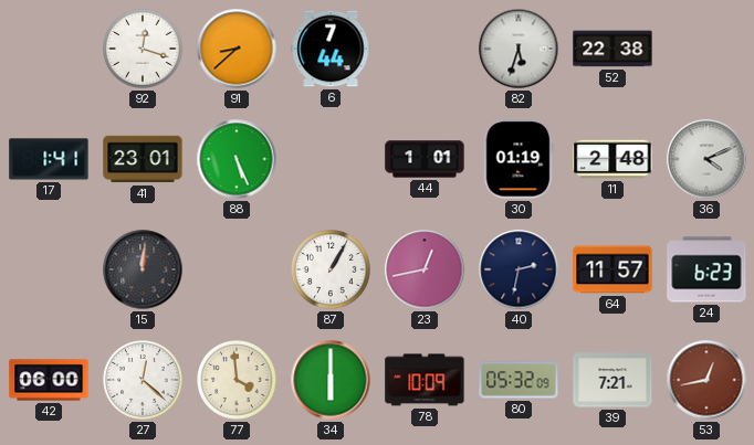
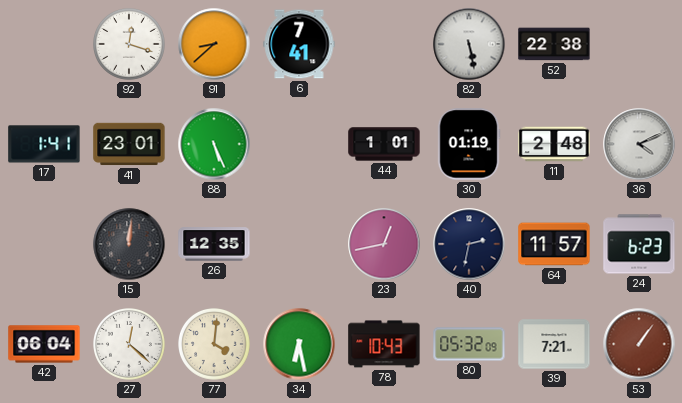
6: 7:44 -> 7:41
82: 5:33 -> 5:28
26: none -> 12:35
87: 1:05 -> none
42: 06:00 -> 06:04
77: 3:59 -> 4:01
34: 6:00 -> 6:28
78: 10:09 -> 10:43
53: 12:43 -> 1:06
